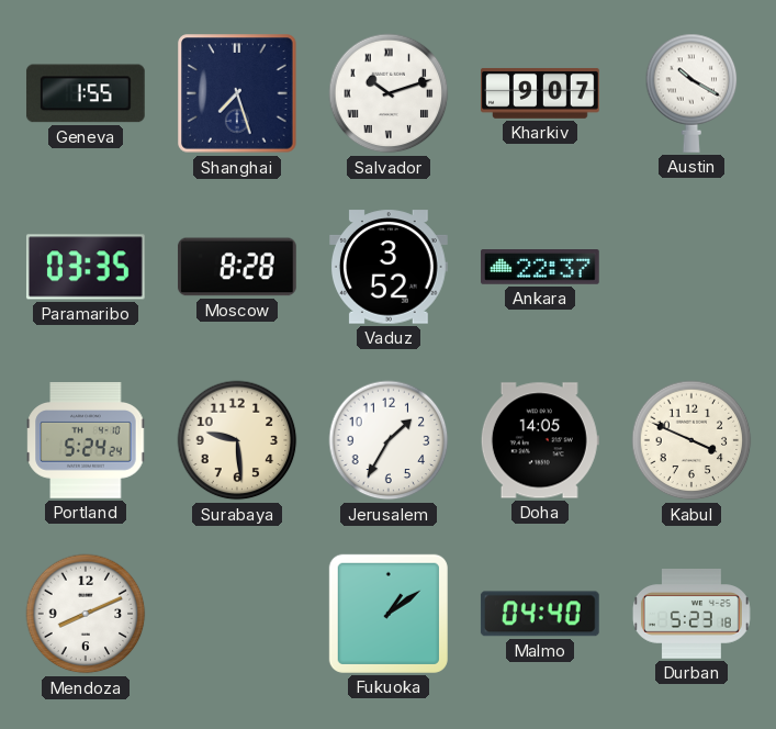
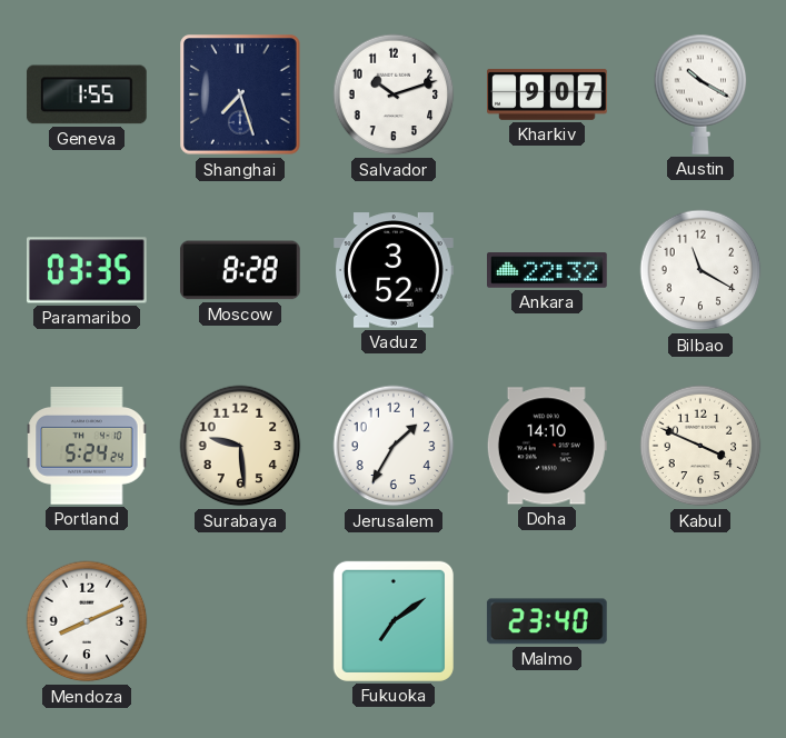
Salvador numerals: Roman -> Arabic
Ankara: 22:37 -> 22:32
Bilbao: none -> 11:20
Doha: 14:05 -> 14:10
Fukuoka: 1:09 -> 7:09
Malmo: 04:40 -> 23:40
Durban: 5:23 -> none
